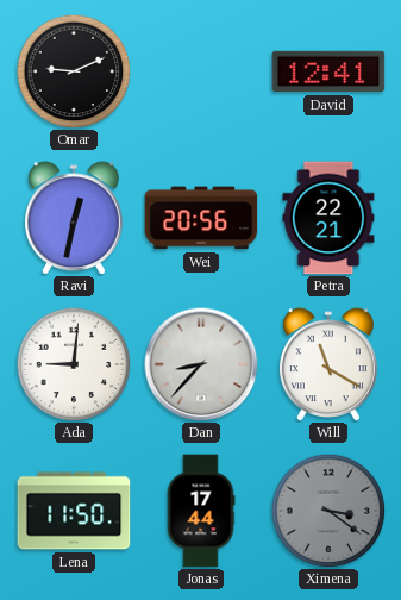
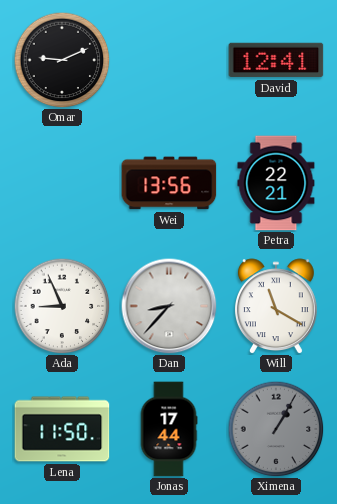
Ravi: 12:32 -> none
Wei: 20:56 -> 13:56
Ada: 9:01 -> 8:56
Ximena: 3:21 -> 1:05
